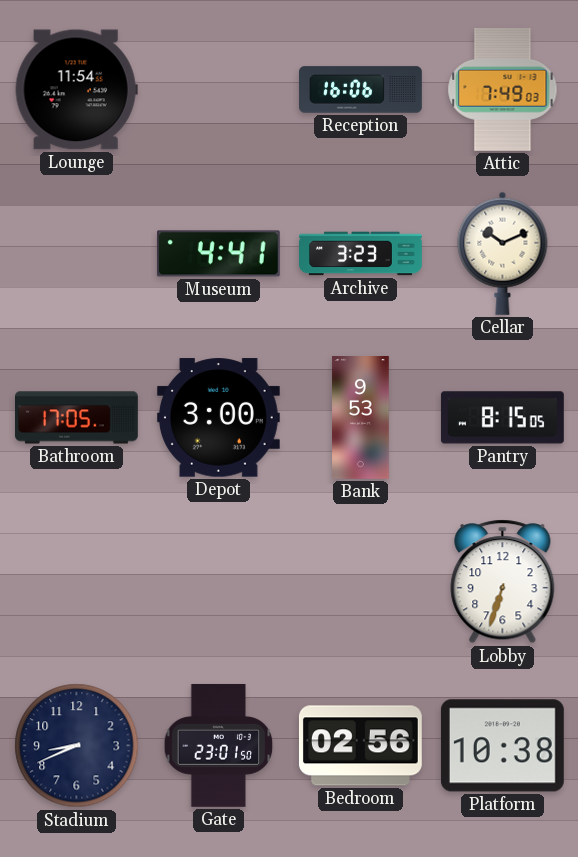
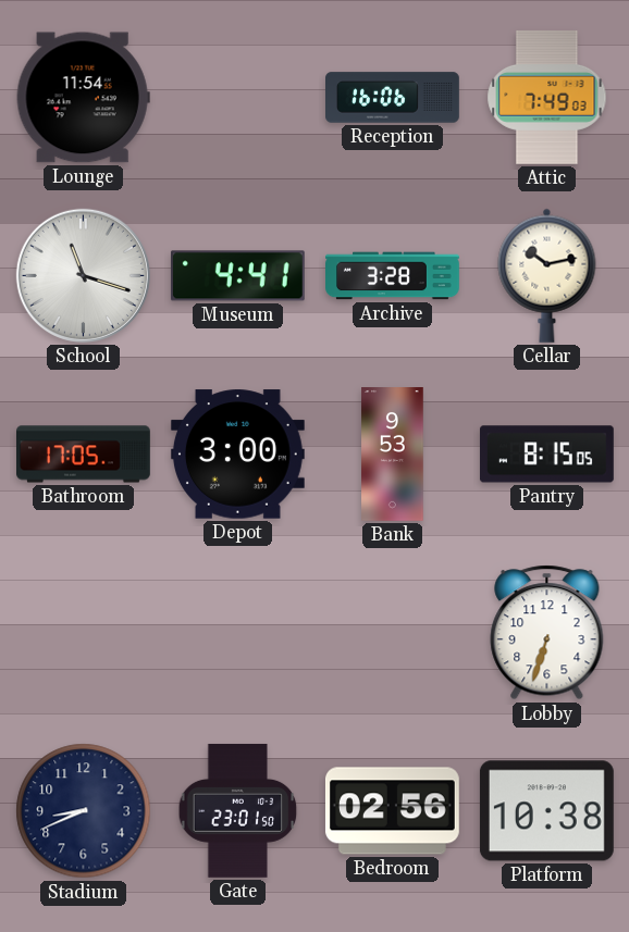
School: none -> 11:18
Archive: 3:23 -> 3:28
Cellar: 10:11 -> 10:13
